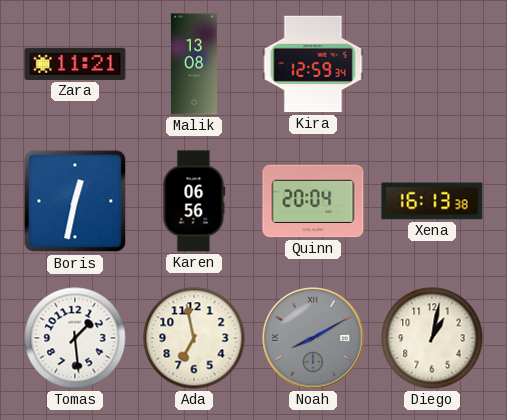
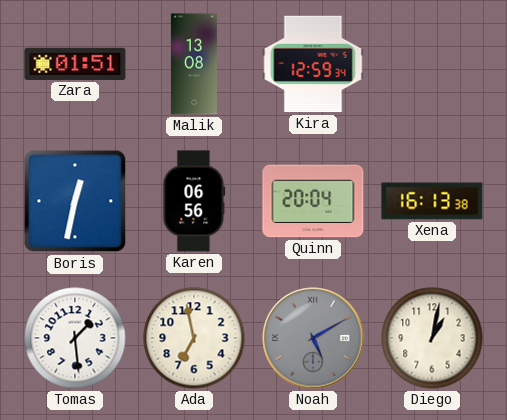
Zara: 11:21 -> 01:51
Noah: 8:10 -> 5:10
